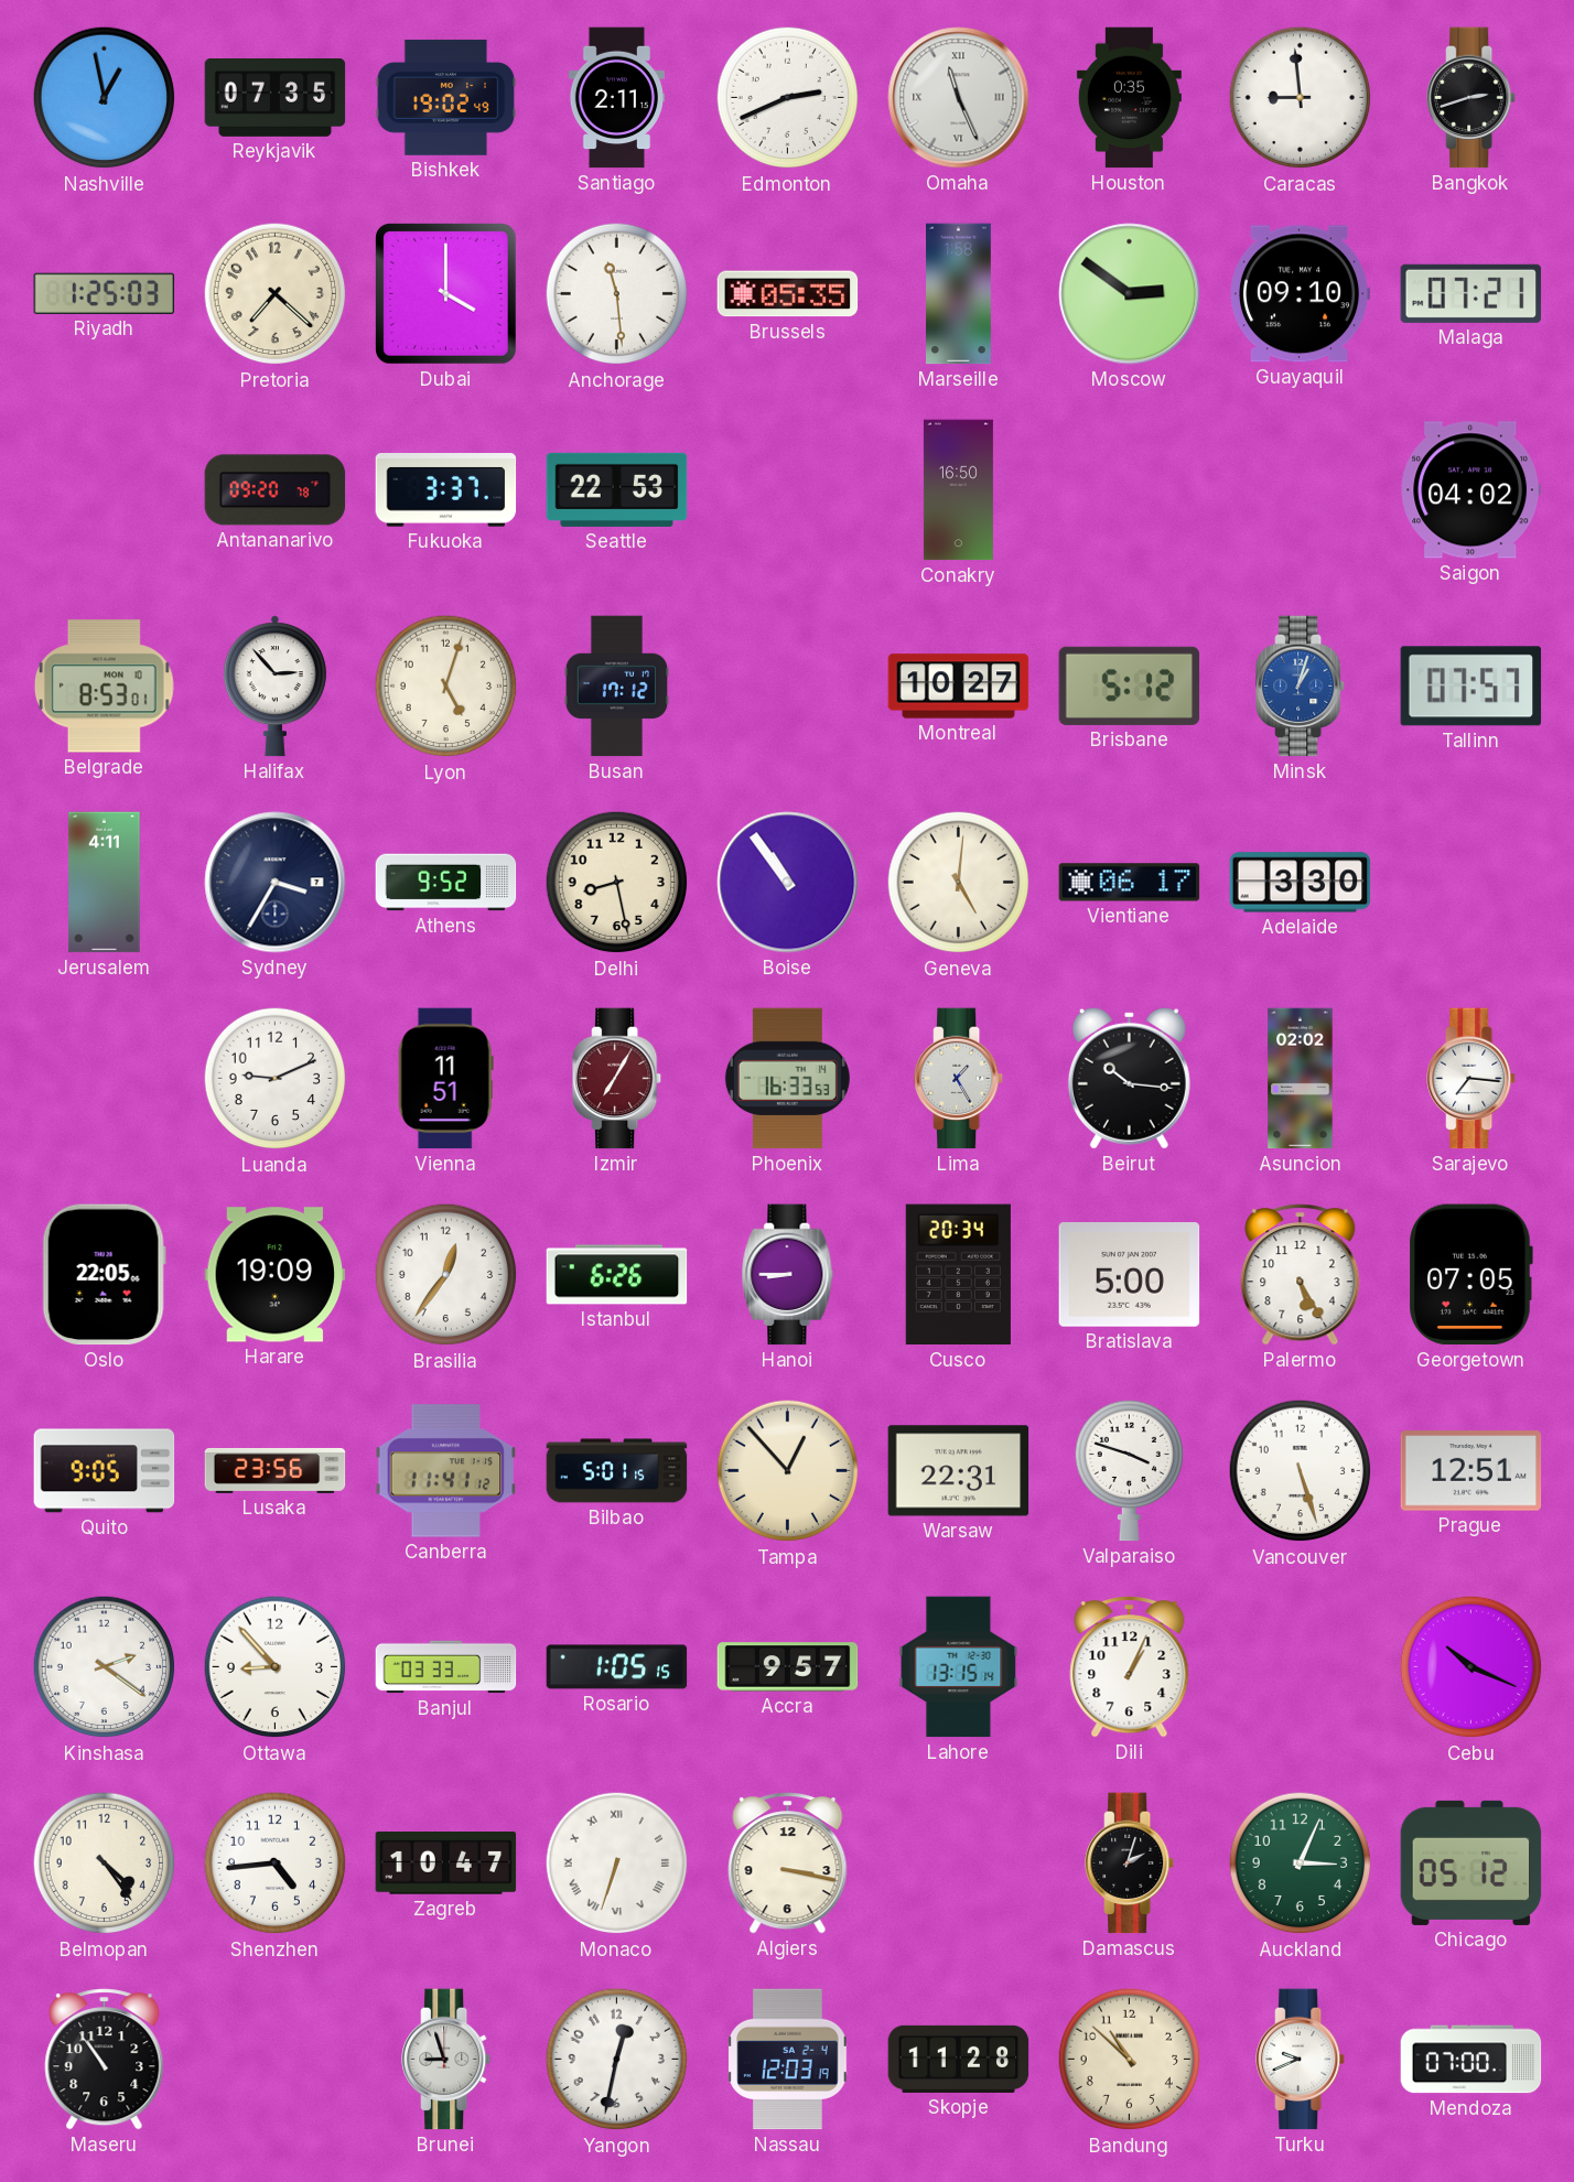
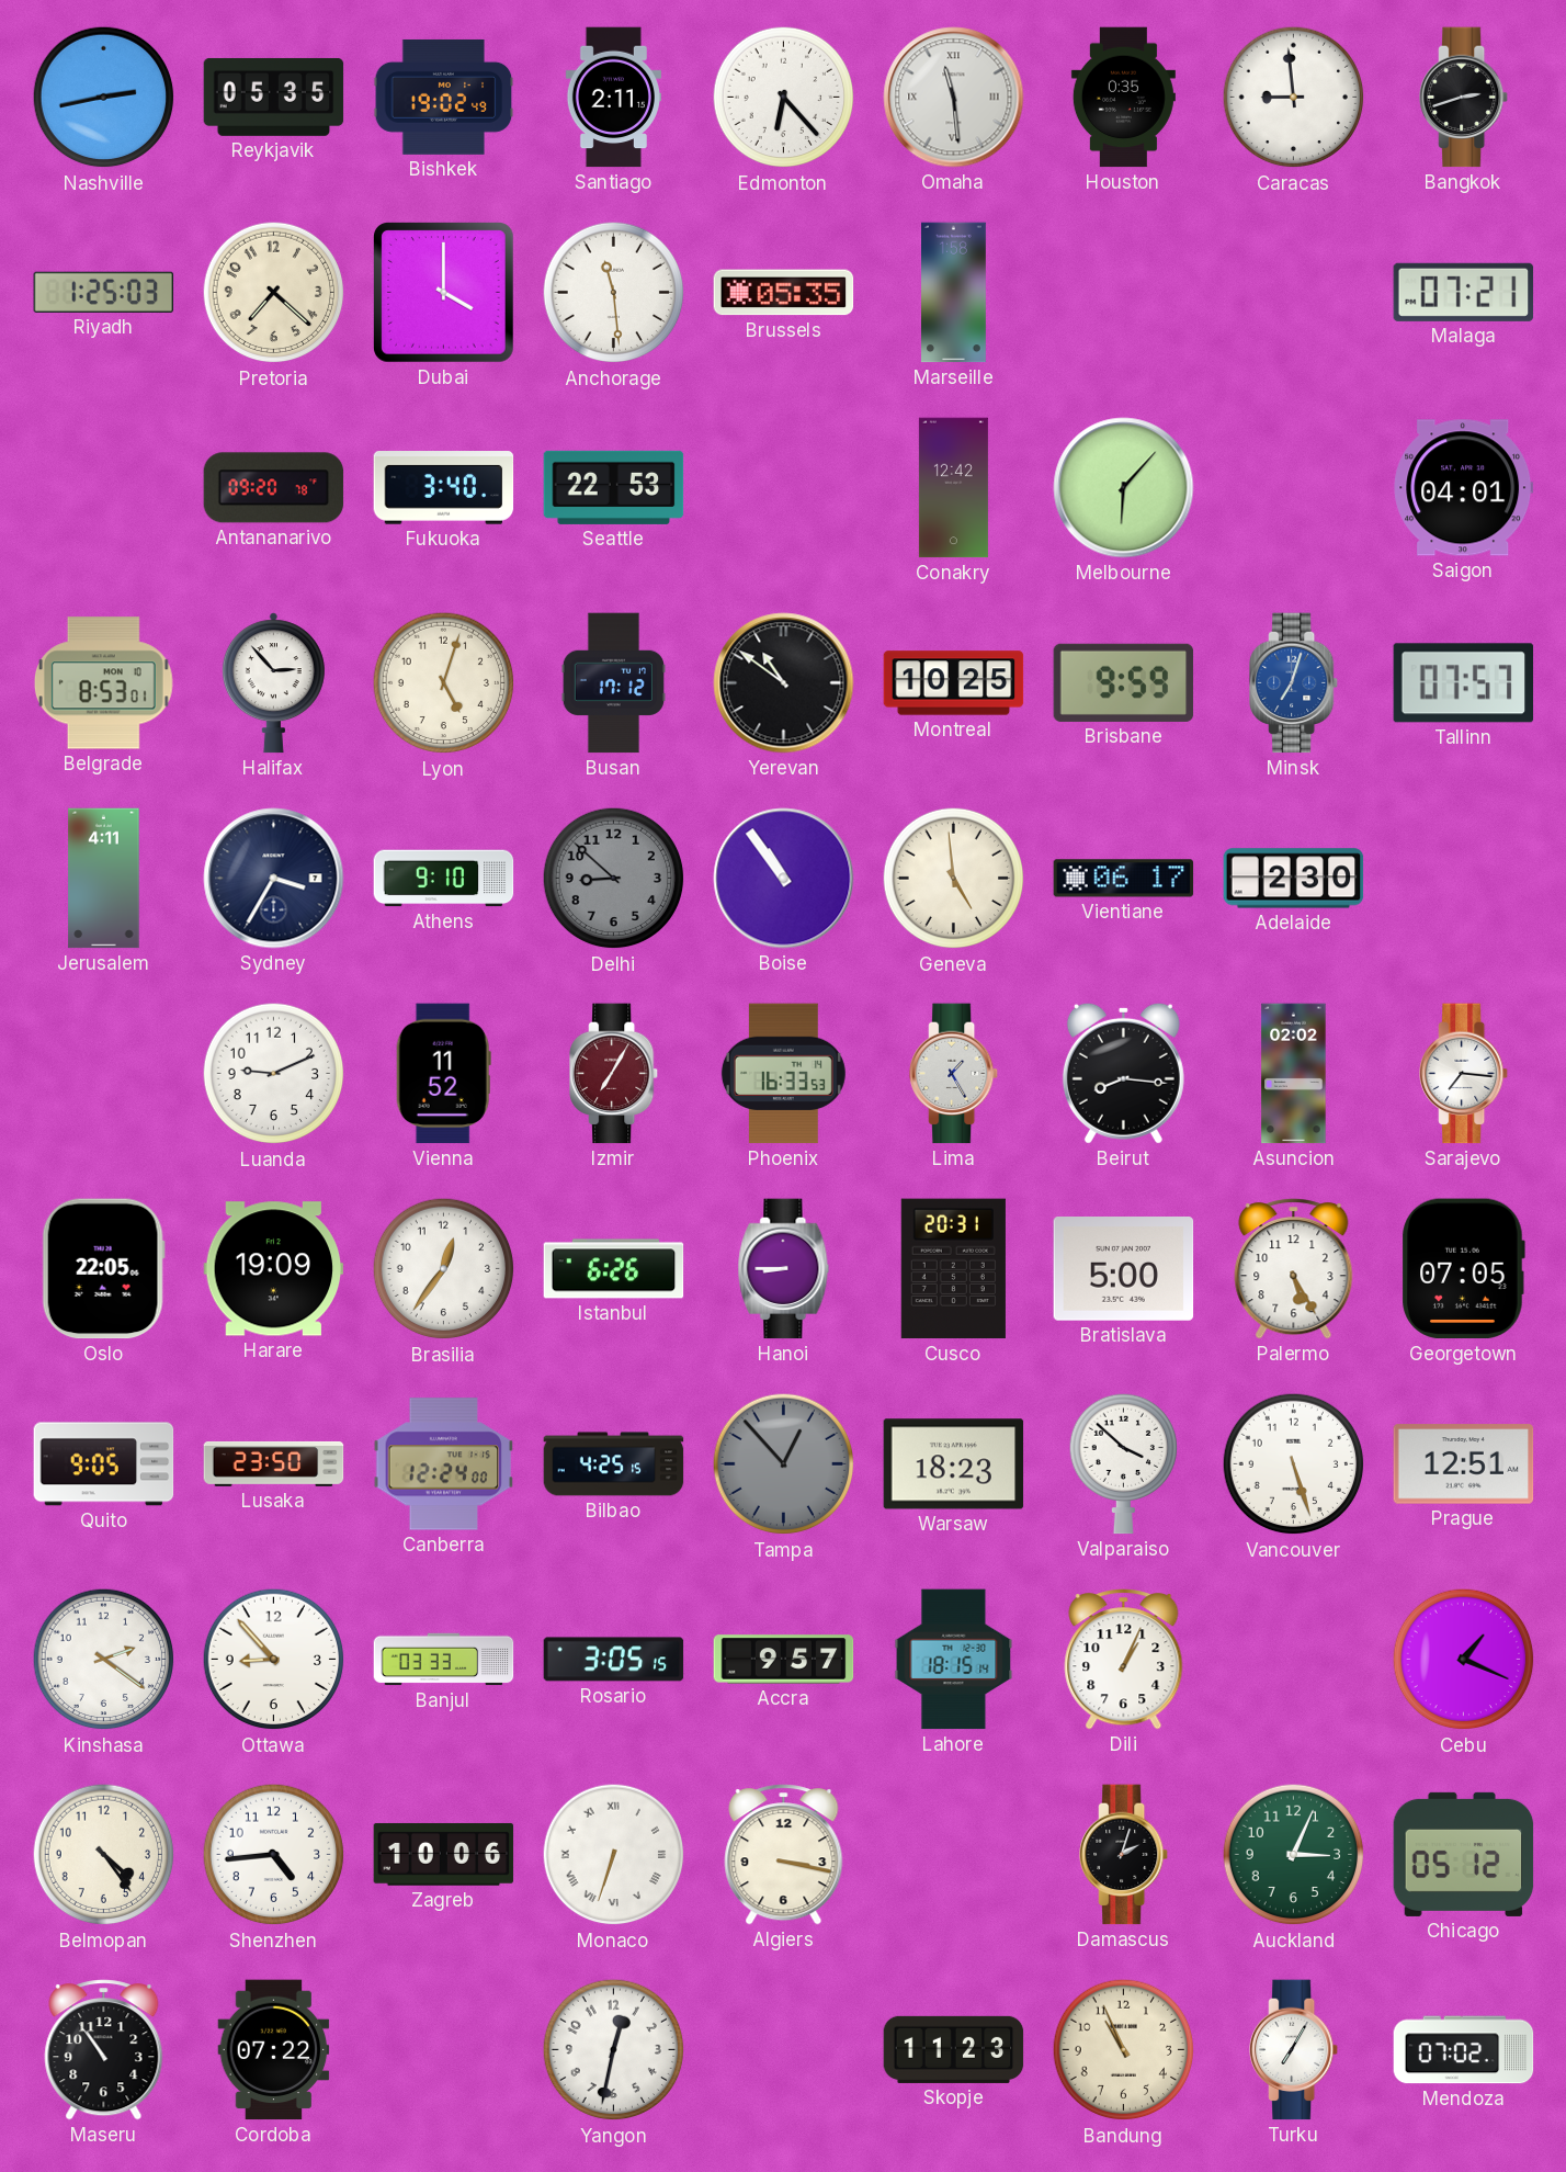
Nashville: 12:58 -> 2:43
Reykjavik: 07:35 -> 05:35
Edmonton: 2:41 -> 6:23
Omaha: 11:26 -> 11:29
Moscow: 2:51 -> none
Guayaquil: 09:10 -> none
Fukuoka: 3:37 -> 3:40
Conakry: 16:50 -> 12:42
Melbourne: none -> 6:07
Saigon: 04:02 -> 04:01
Yerevan: none -> 10:51
Montreal: 10:27 -> 10:25
Brisbane: 5:12 -> 9:59
Minsk: 1:03 -> 7:03
Athens: 9:52 -> 9:10
Delhi: 8:28 -> 8:52
Delhi dial: cream -> grey
Geneva: 5:01 -> 4:59
Adelaide: 3:30 -> 2:30
Vienna: 11:51 -> 11:52
Beirut: 10:16 -> 8:16
Cusco: 20:34 -> 20:31
Lusaka: 23:56 -> 23:50
Canberra: 11:41 -> 12:24
Bilbao: 5:01 -> 4:25
Tampa dial: cream -> grey
Warsaw: 22:31 -> 18:23
Valparaiso: 3:48 -> 3:52
Rosario: 1:05 -> 3:05
Lahore: 13:15 -> 18:15
Cebu: 10:19 -> 1:19
Zagreb: 10:47 -> 10:06
Cordoba: none -> 07:22
Brunei: 8:57 -> none
Nassau: 12:03 -> none
Skopje: 11:28 -> 11:23
Bandung: 10:52 -> 10:56
Turku: 9:41 -> 7:05
Mendoza: 07:00 -> 07:02
